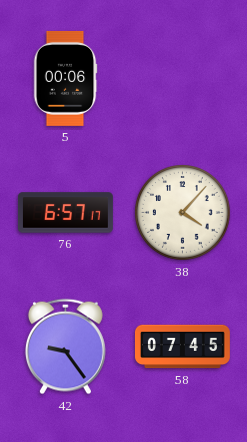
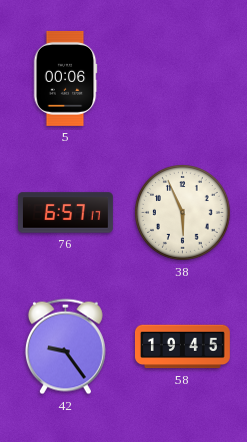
38: 4:07 -> 5:56
58: 07:45 -> 19:45
